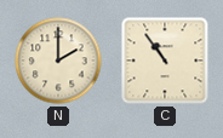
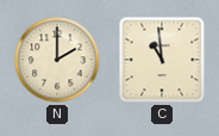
C: 10:54 -> 10:59
